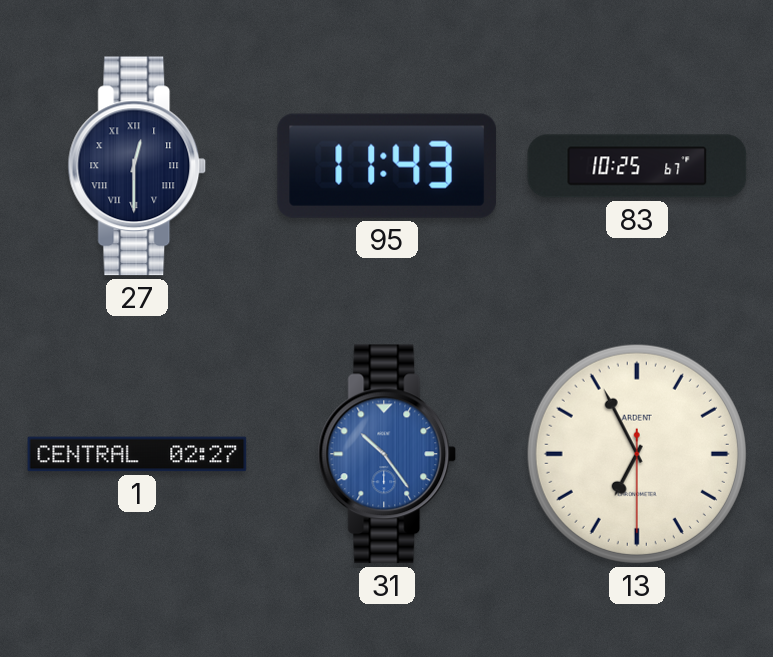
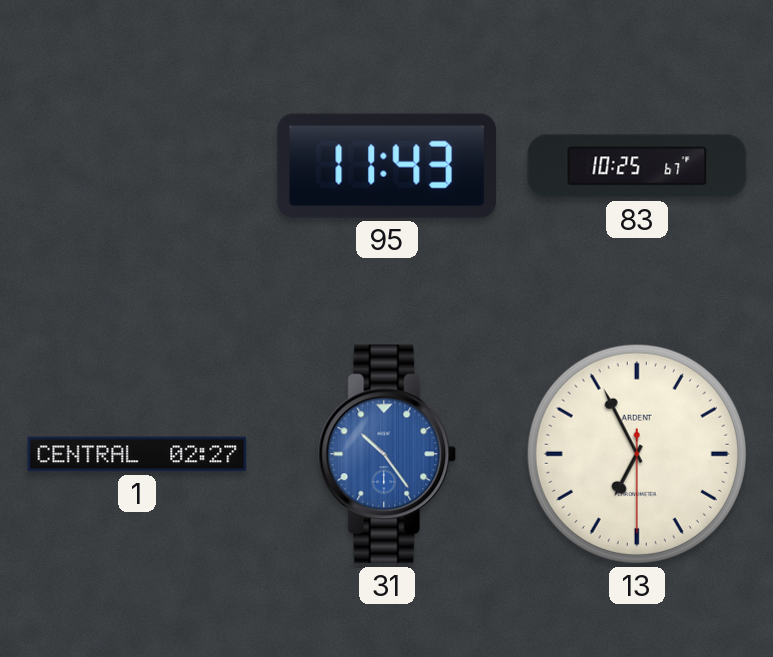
27: 12:30 -> none
